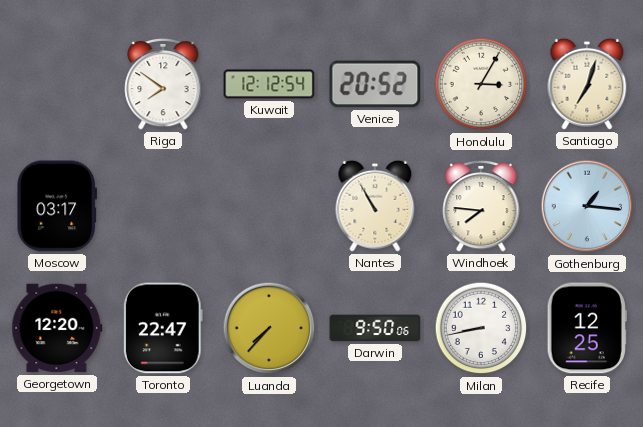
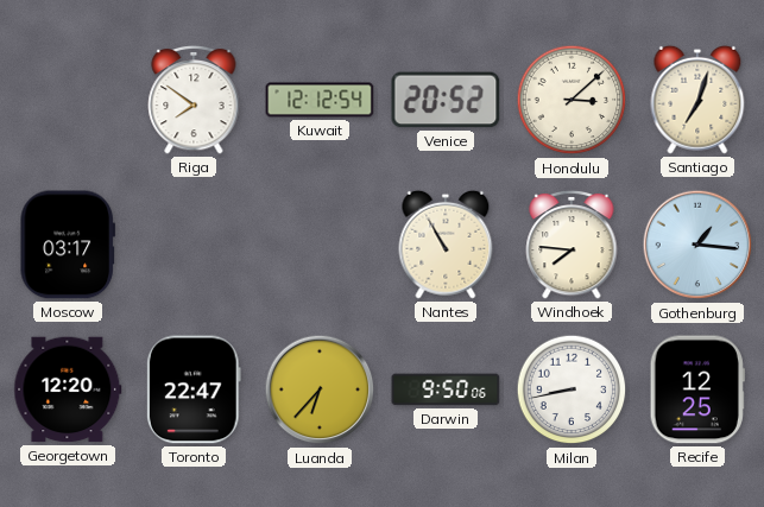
Honolulu: 3:05 -> 3:08
Luanda: 7:37 -> 6:37
